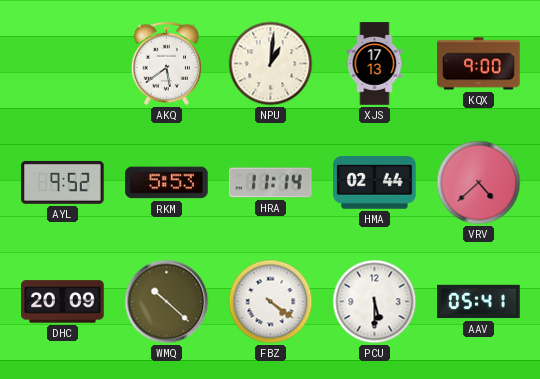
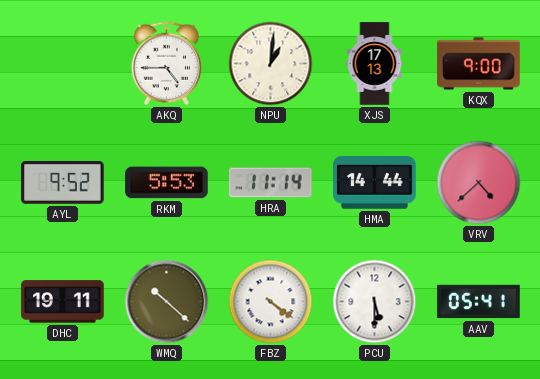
AKQ: 5:39 -> 4:45
HMA: 02:44 -> 14:44
DHC: 20:09 -> 19:11
